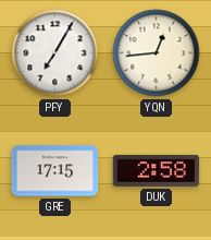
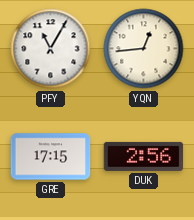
PFY: 7:05 -> 11:05
DUK: 2:58 -> 2:56
